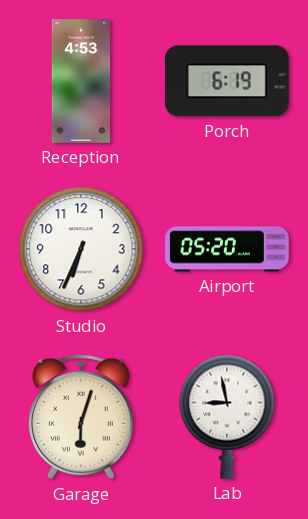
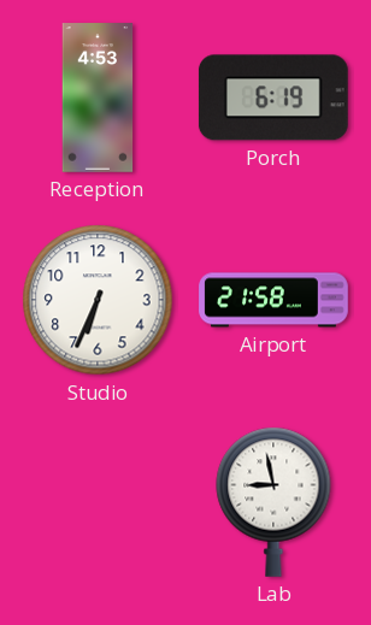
Airport: 05:20 -> 21:58
Garage: 6:03 -> none
